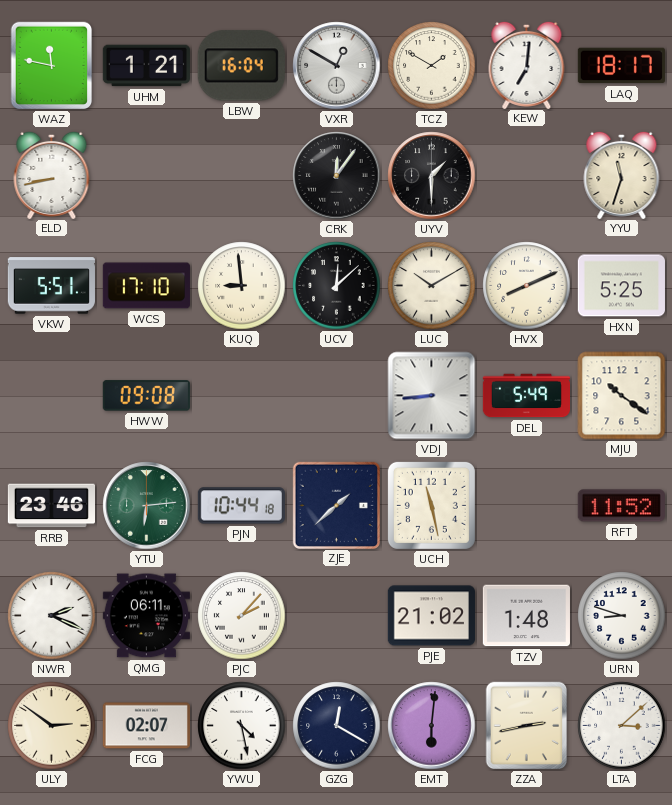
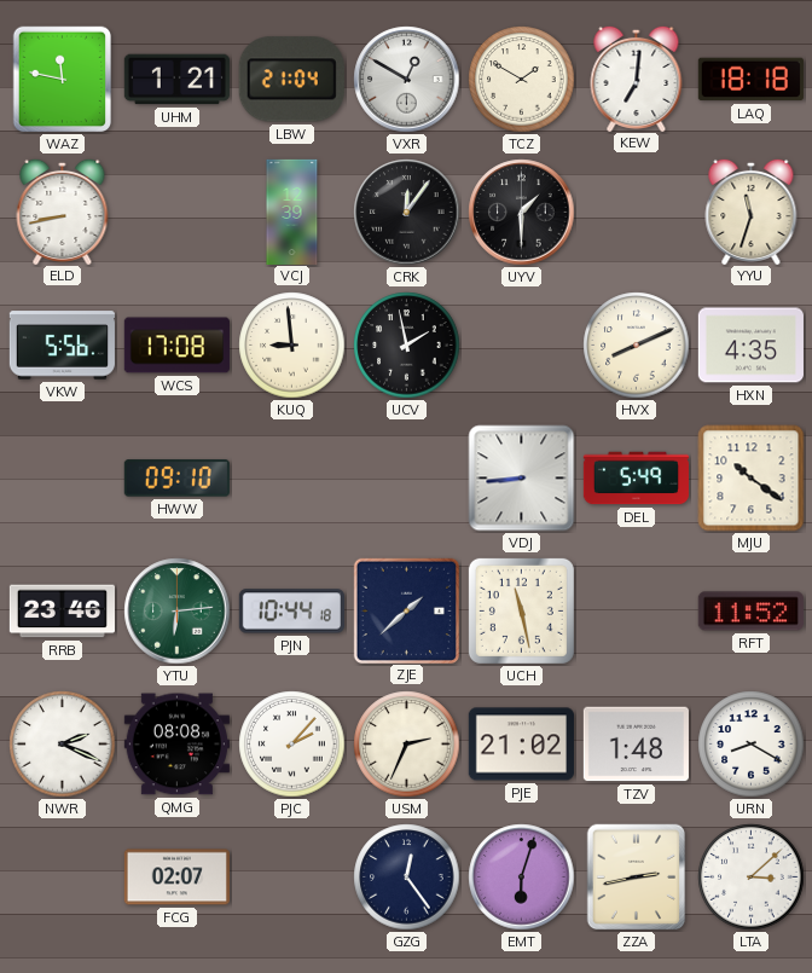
LBW: 16:04 -> 21:04
LAQ: 18:17 -> 18:18
VCJ: none -> 12:39
VKW: 5:51 -> 5:56
WCS: 17:10 -> 17:08
UCV: 12:08 -> 1:58
LUC: 10:10 -> none
HXN: 5:25 -> 4:35
HWW: 09:08 -> 09:10
QMG: 06:11 -> 08:08
USM: none -> 2:34
URN: 8:48 -> 8:20
ULY: 2:51 -> none
YWU: 4:28 -> none
GZG: 12:20 -> 12:24
EMT: 6:01 -> 6:03
